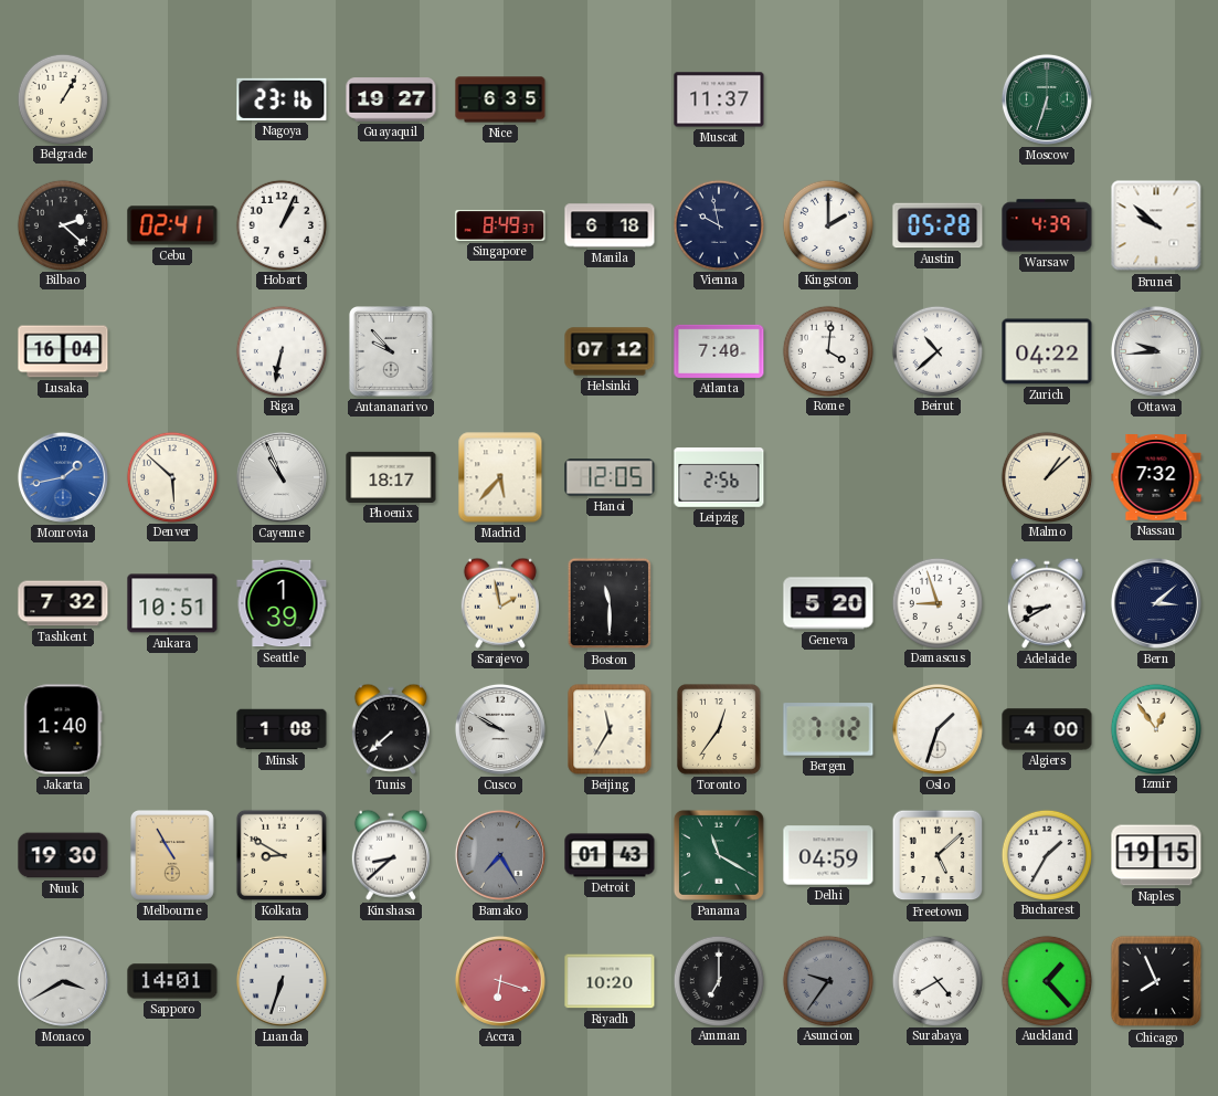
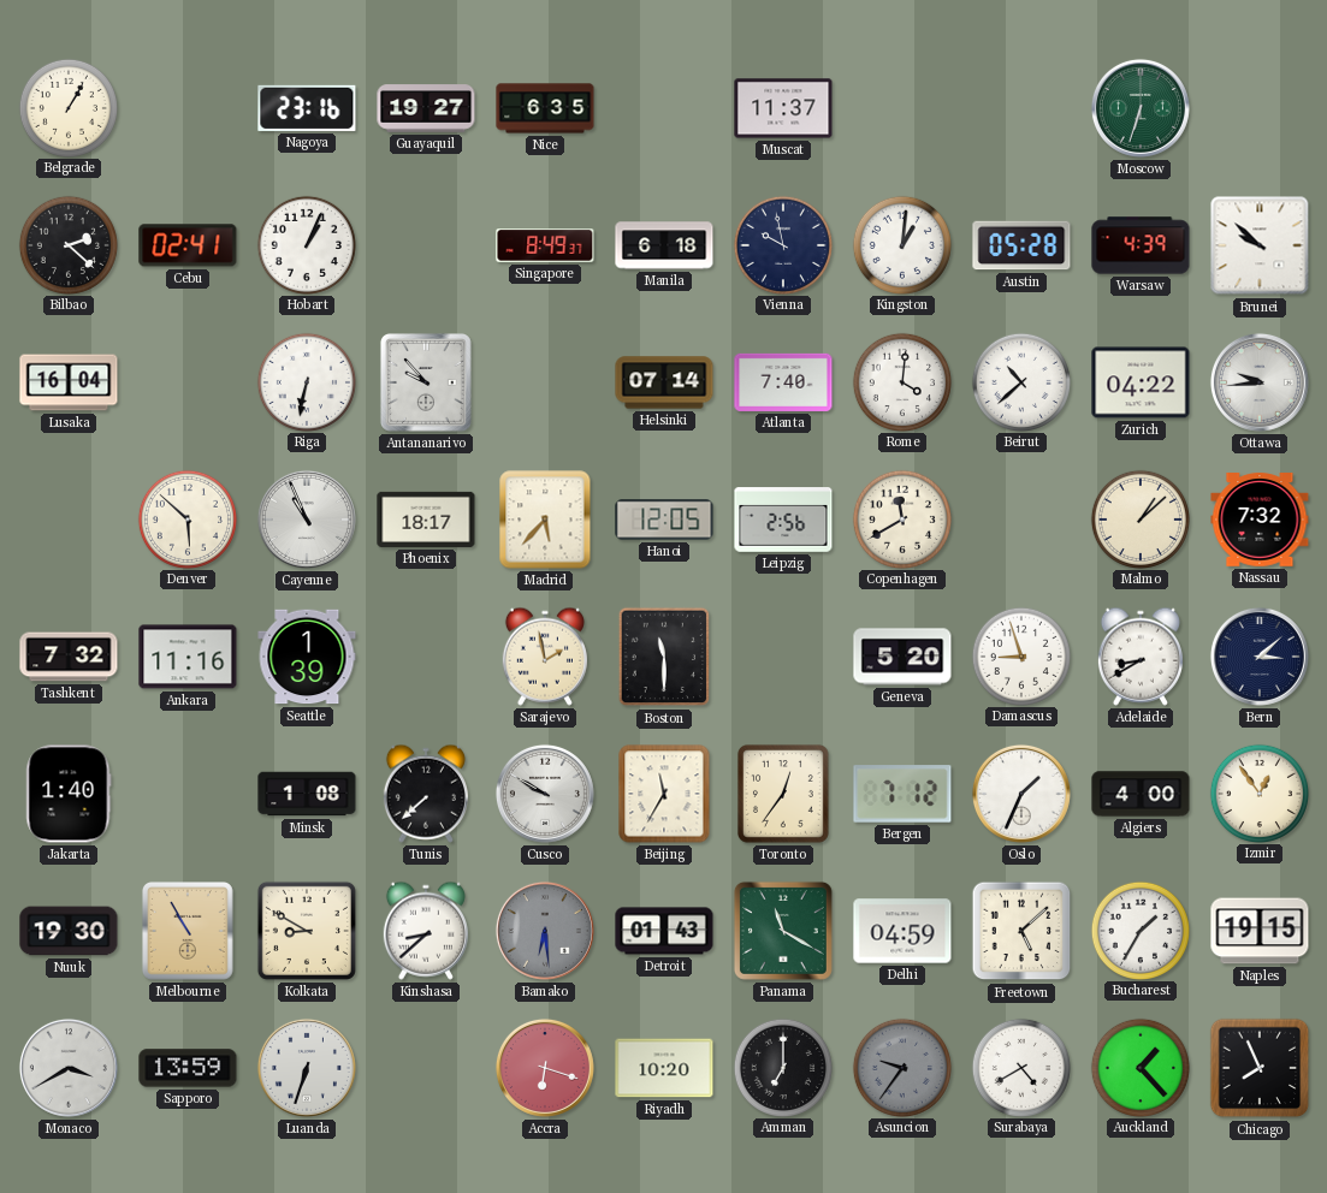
Kingston: 2:00 -> 1:01
Helsinki: 07:12 -> 07:14
Monrovia: 1:43 -> none
Copenhagen: none -> 11:40
Ankara: 10:51 -> 11:16
Oslo: 1:33 -> 1:34
Bamako: 7:25 -> 6:29
Sapporo: 14:01 -> 13:59
